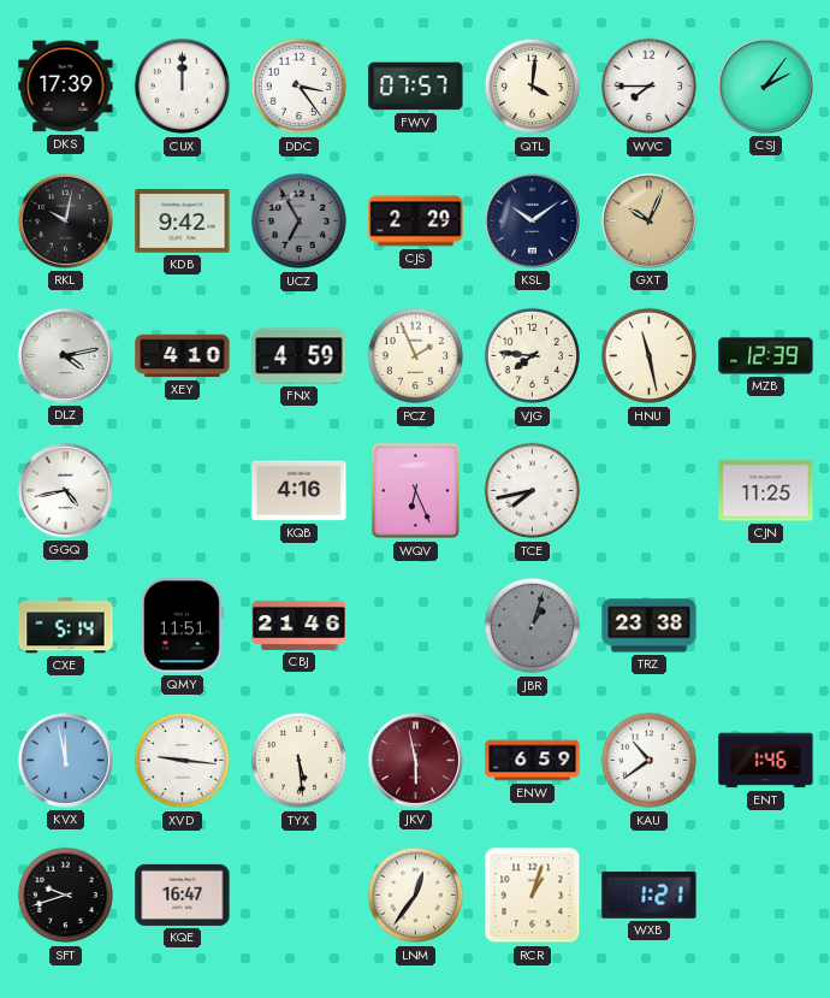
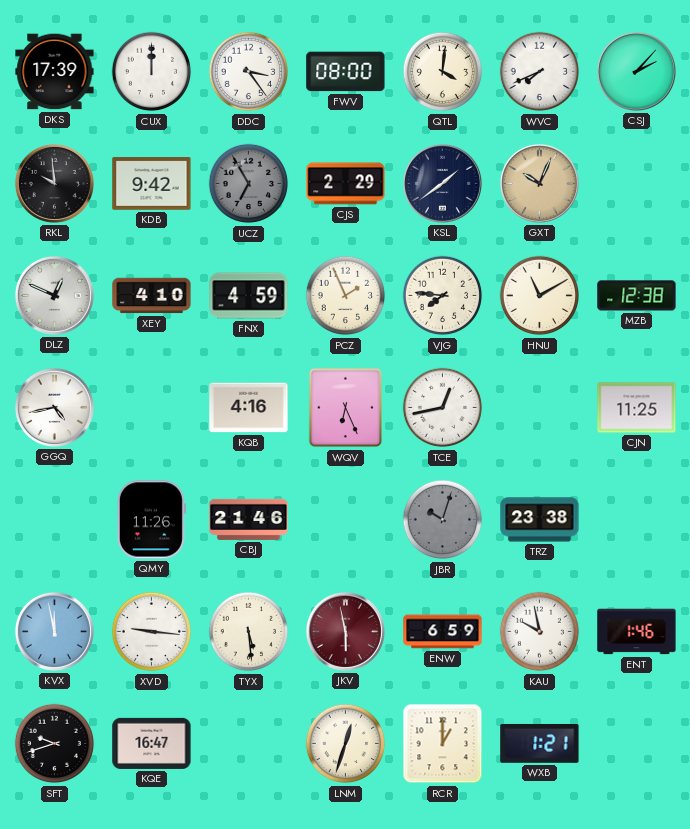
FWV: 07:57 -> 08:00
WVC: 7:45 -> 7:41
CSJ: 2:06 -> 2:07
RKL: 10:02 -> 9:59
KSL: 10:09 -> 1:39
DLZ: 4:13 -> 12:49
HNU: 11:28 -> 11:10
MZB: 12:39 -> 12:38
TCE: 7:43 -> 12:43
CXE: 5:14 -> none
QMY: 11:51 -> 11:26
JBR: 1:03 -> 10:03
KAU: 10:39 -> 9:58
LNM: 12:36 -> 12:33
RCR: 1:03 -> 1:00
